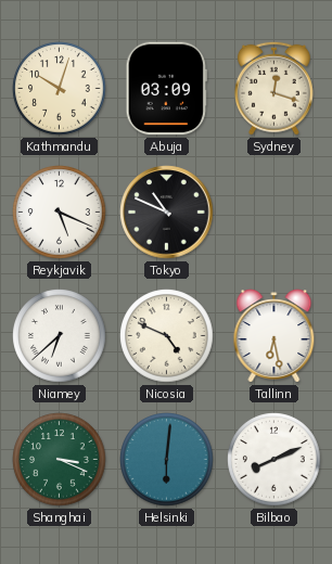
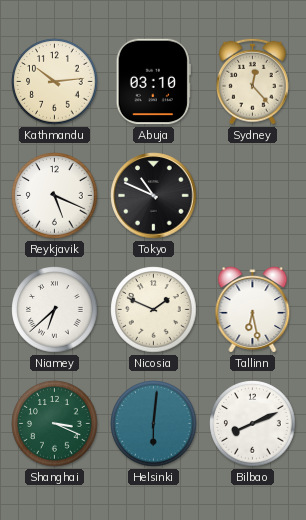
Kathmandu: 10:03 -> 10:14
Abuja: 03:09 -> 03:10
Sydney: 12:18 -> 12:23
Nicosia: 4:49 -> 1:49
